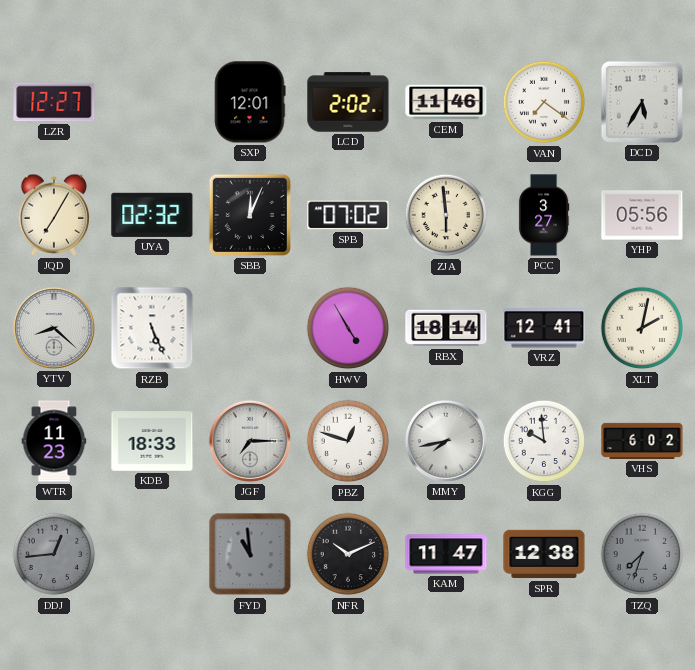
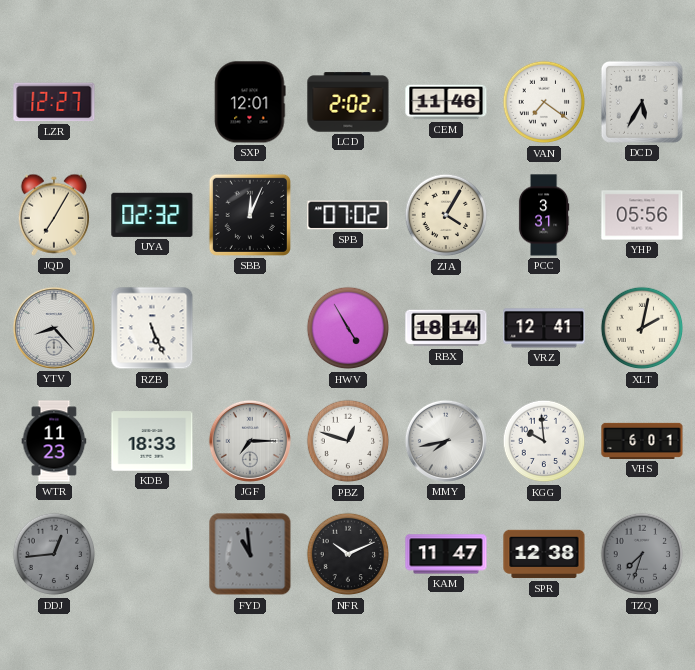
ZJA: 5:59 -> 4:05
PCC: 3:27 -> 3:31
YTV: 8:22 -> 8:23
VHS: 6:02 -> 6:01
